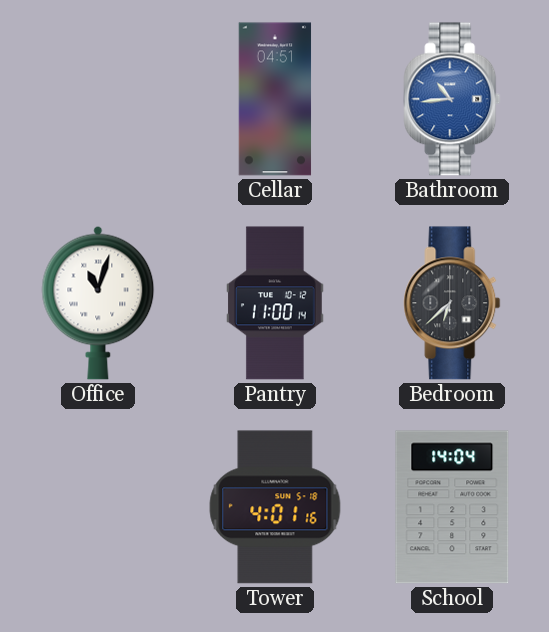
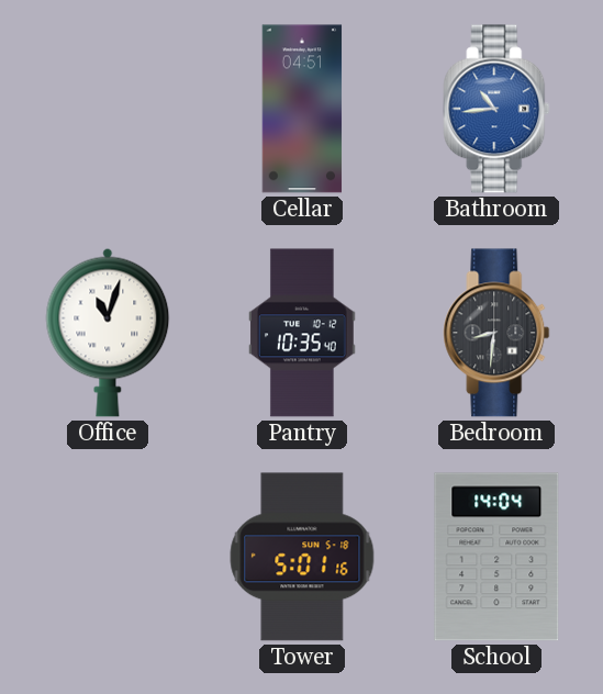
Pantry: 11:00 -> 10:35
Bedroom: 6:38 -> 8:31
Tower: 4:01 -> 5:01
